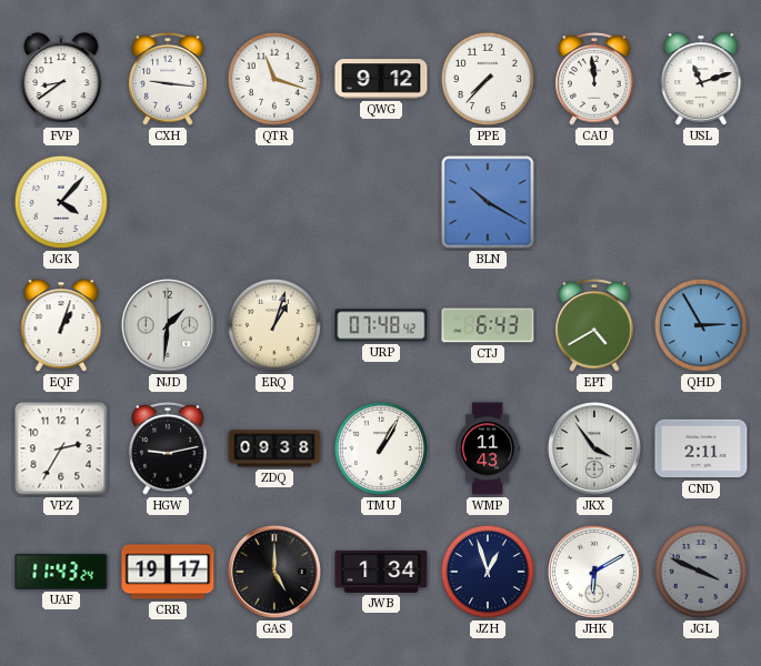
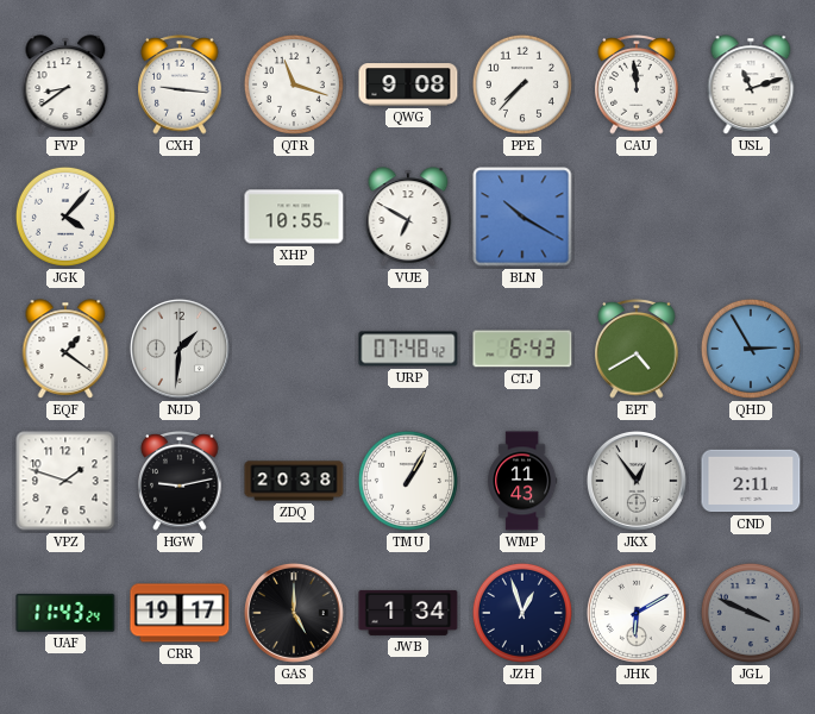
QWG: 9:12 -> 9:08
XHP: none -> 10:55
VUE: none -> 6:50
EQF: 1:03 -> 1:21
ERQ: 1:03 -> none
VPZ: 2:35 -> 1:48
ZDQ: 09:38 -> 20:38
JKX: 3:54 -> 12:54
